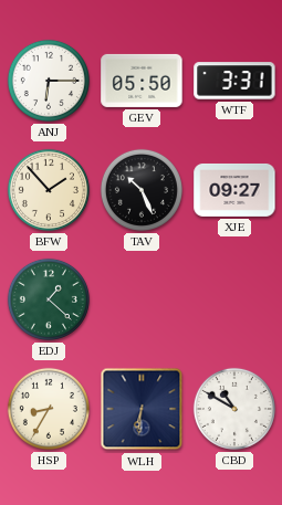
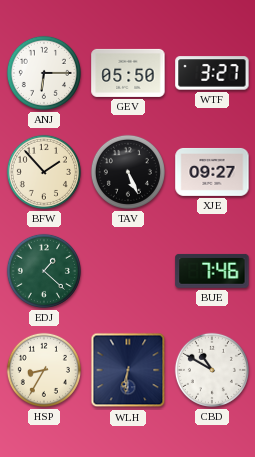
WTF: 3:31 -> 3:27
TAV: 10:26 -> 5:26
BUE: none -> 7:46
